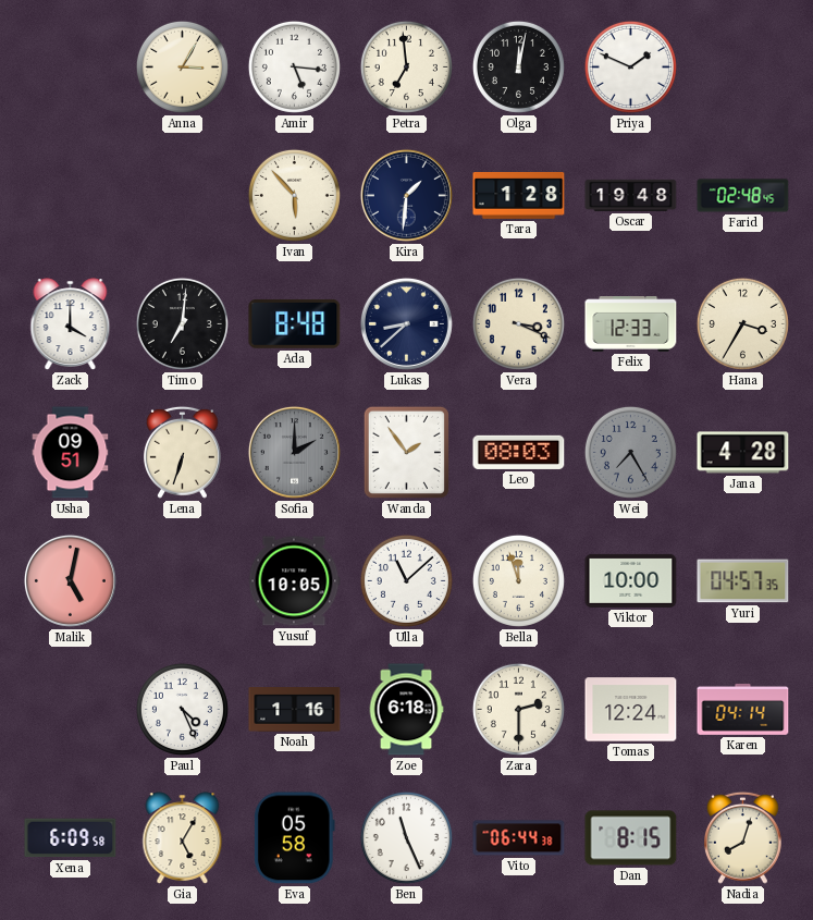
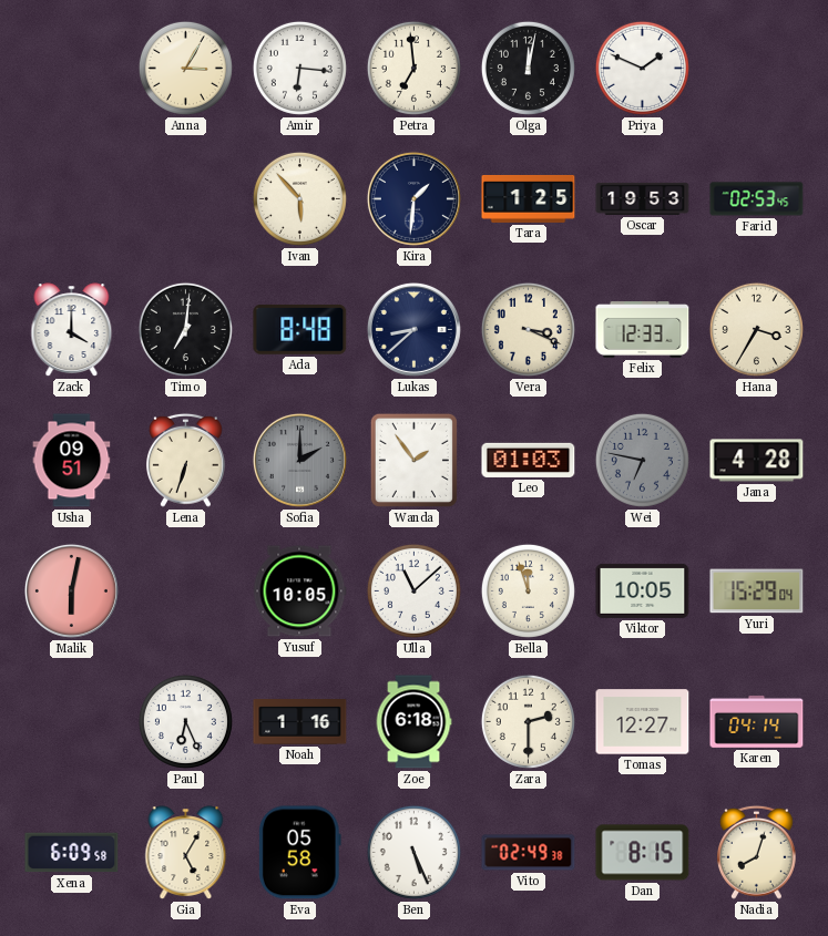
Amir: 5:16 -> 6:16
Tara: 1:28 -> 1:25
Oscar: 19:48 -> 19:53
Farid: 02:48 -> 02:53
Leo: 08:03 -> 01:03
Wei: 7:25 -> 6:47
Malik: 5:02 -> 6:02
Viktor: 10:00 -> 10:05
Yuri: 04:57 -> 15:29
Paul: 4:26 -> 6:26
Tomas: 12:24 -> 12:27
Ben: 11:26 -> 5:26
Vito: 06:44 -> 02:49
